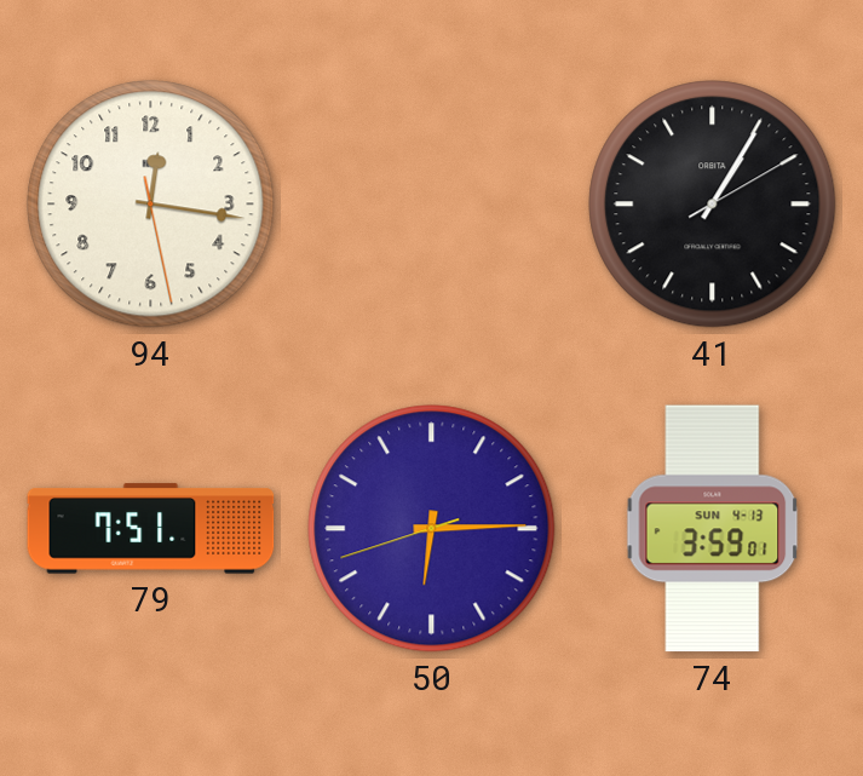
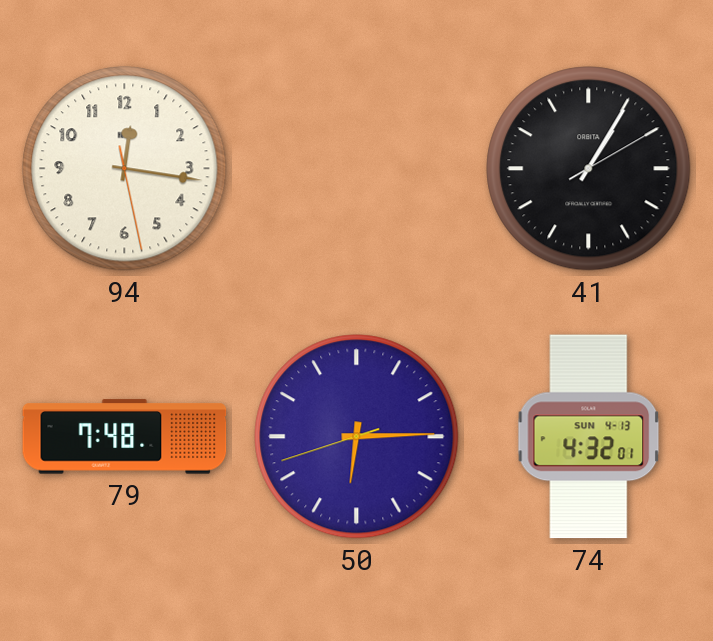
79: 7:51 -> 7:48
74: 3:59 -> 4:32
